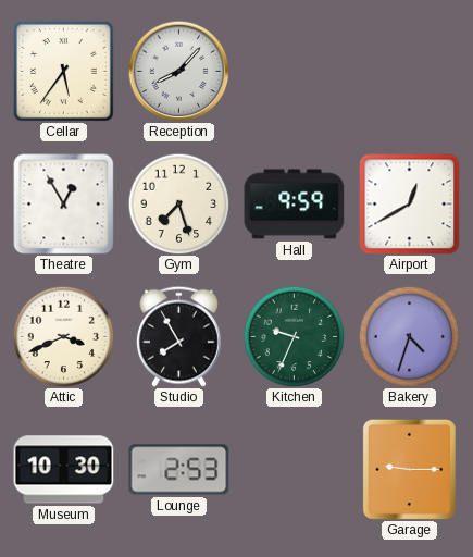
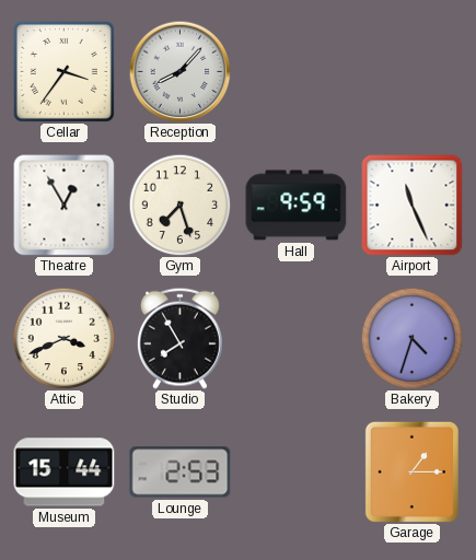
Cellar: 5:36 -> 3:36
Airport: 12:40 -> 11:26
Kitchen: 9:34 -> none
Museum: 10:30 -> 15:44
Garage: 9:15 -> 1:15
